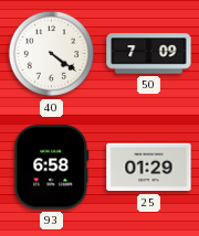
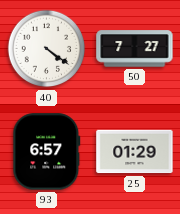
50: 7:09 -> 7:27
93: 6:58 -> 6:57
